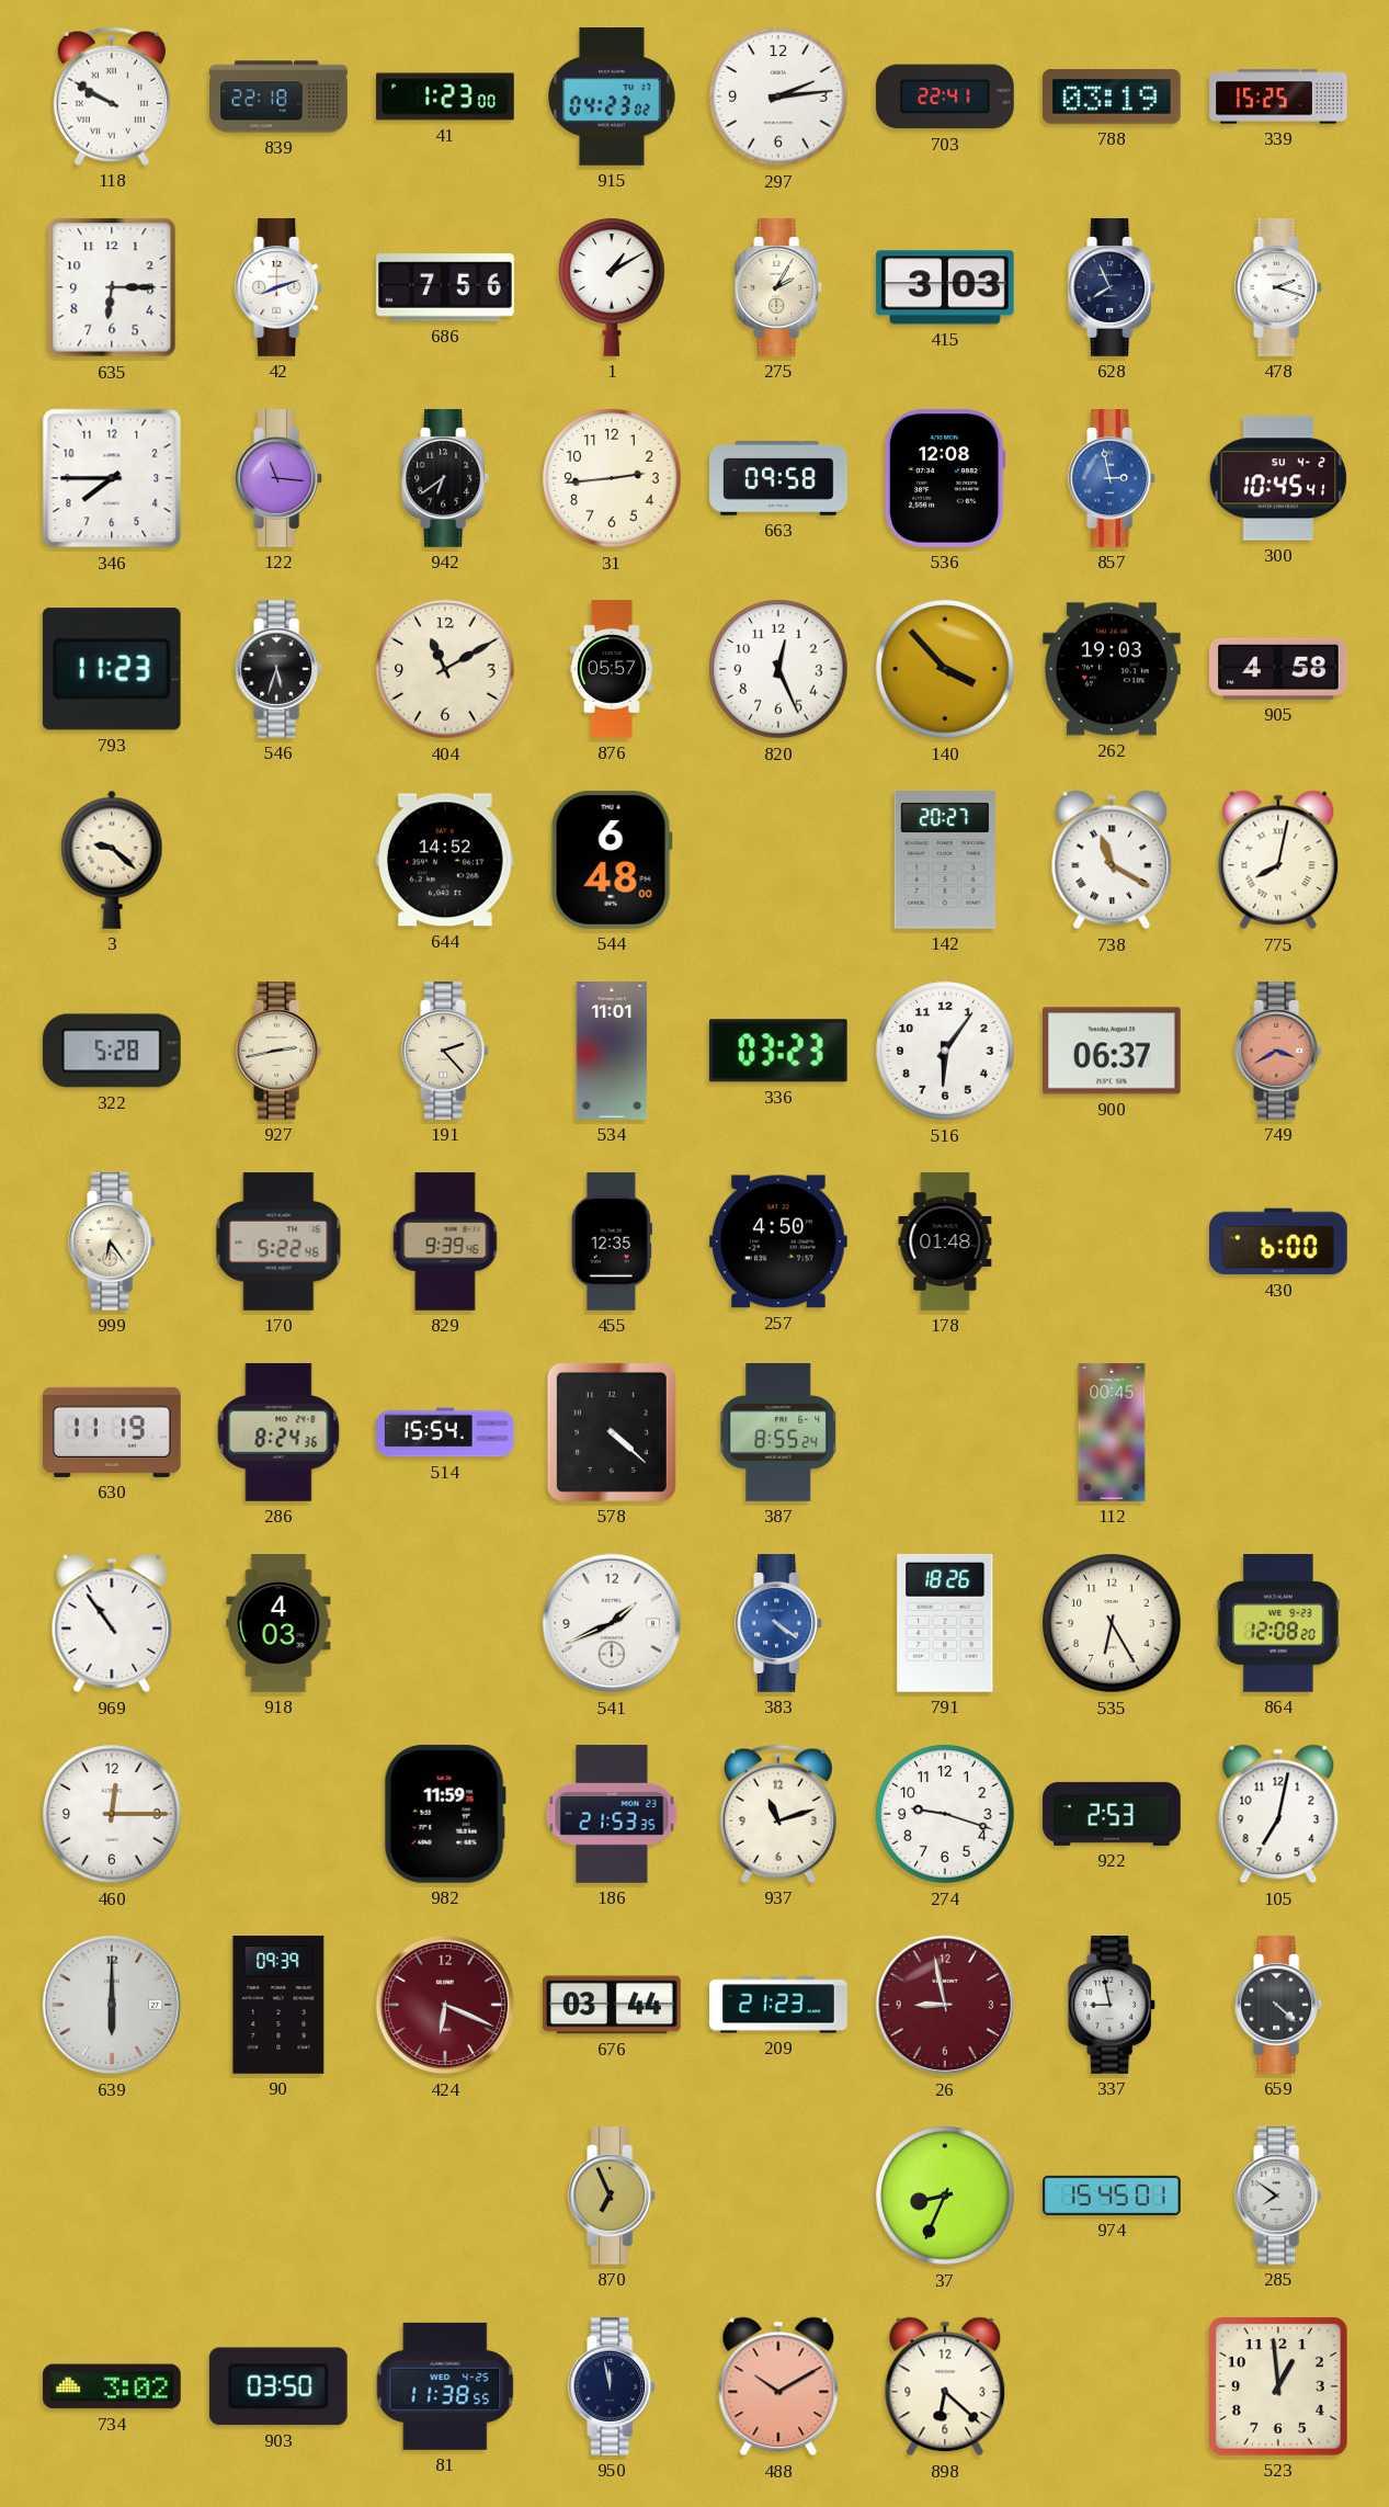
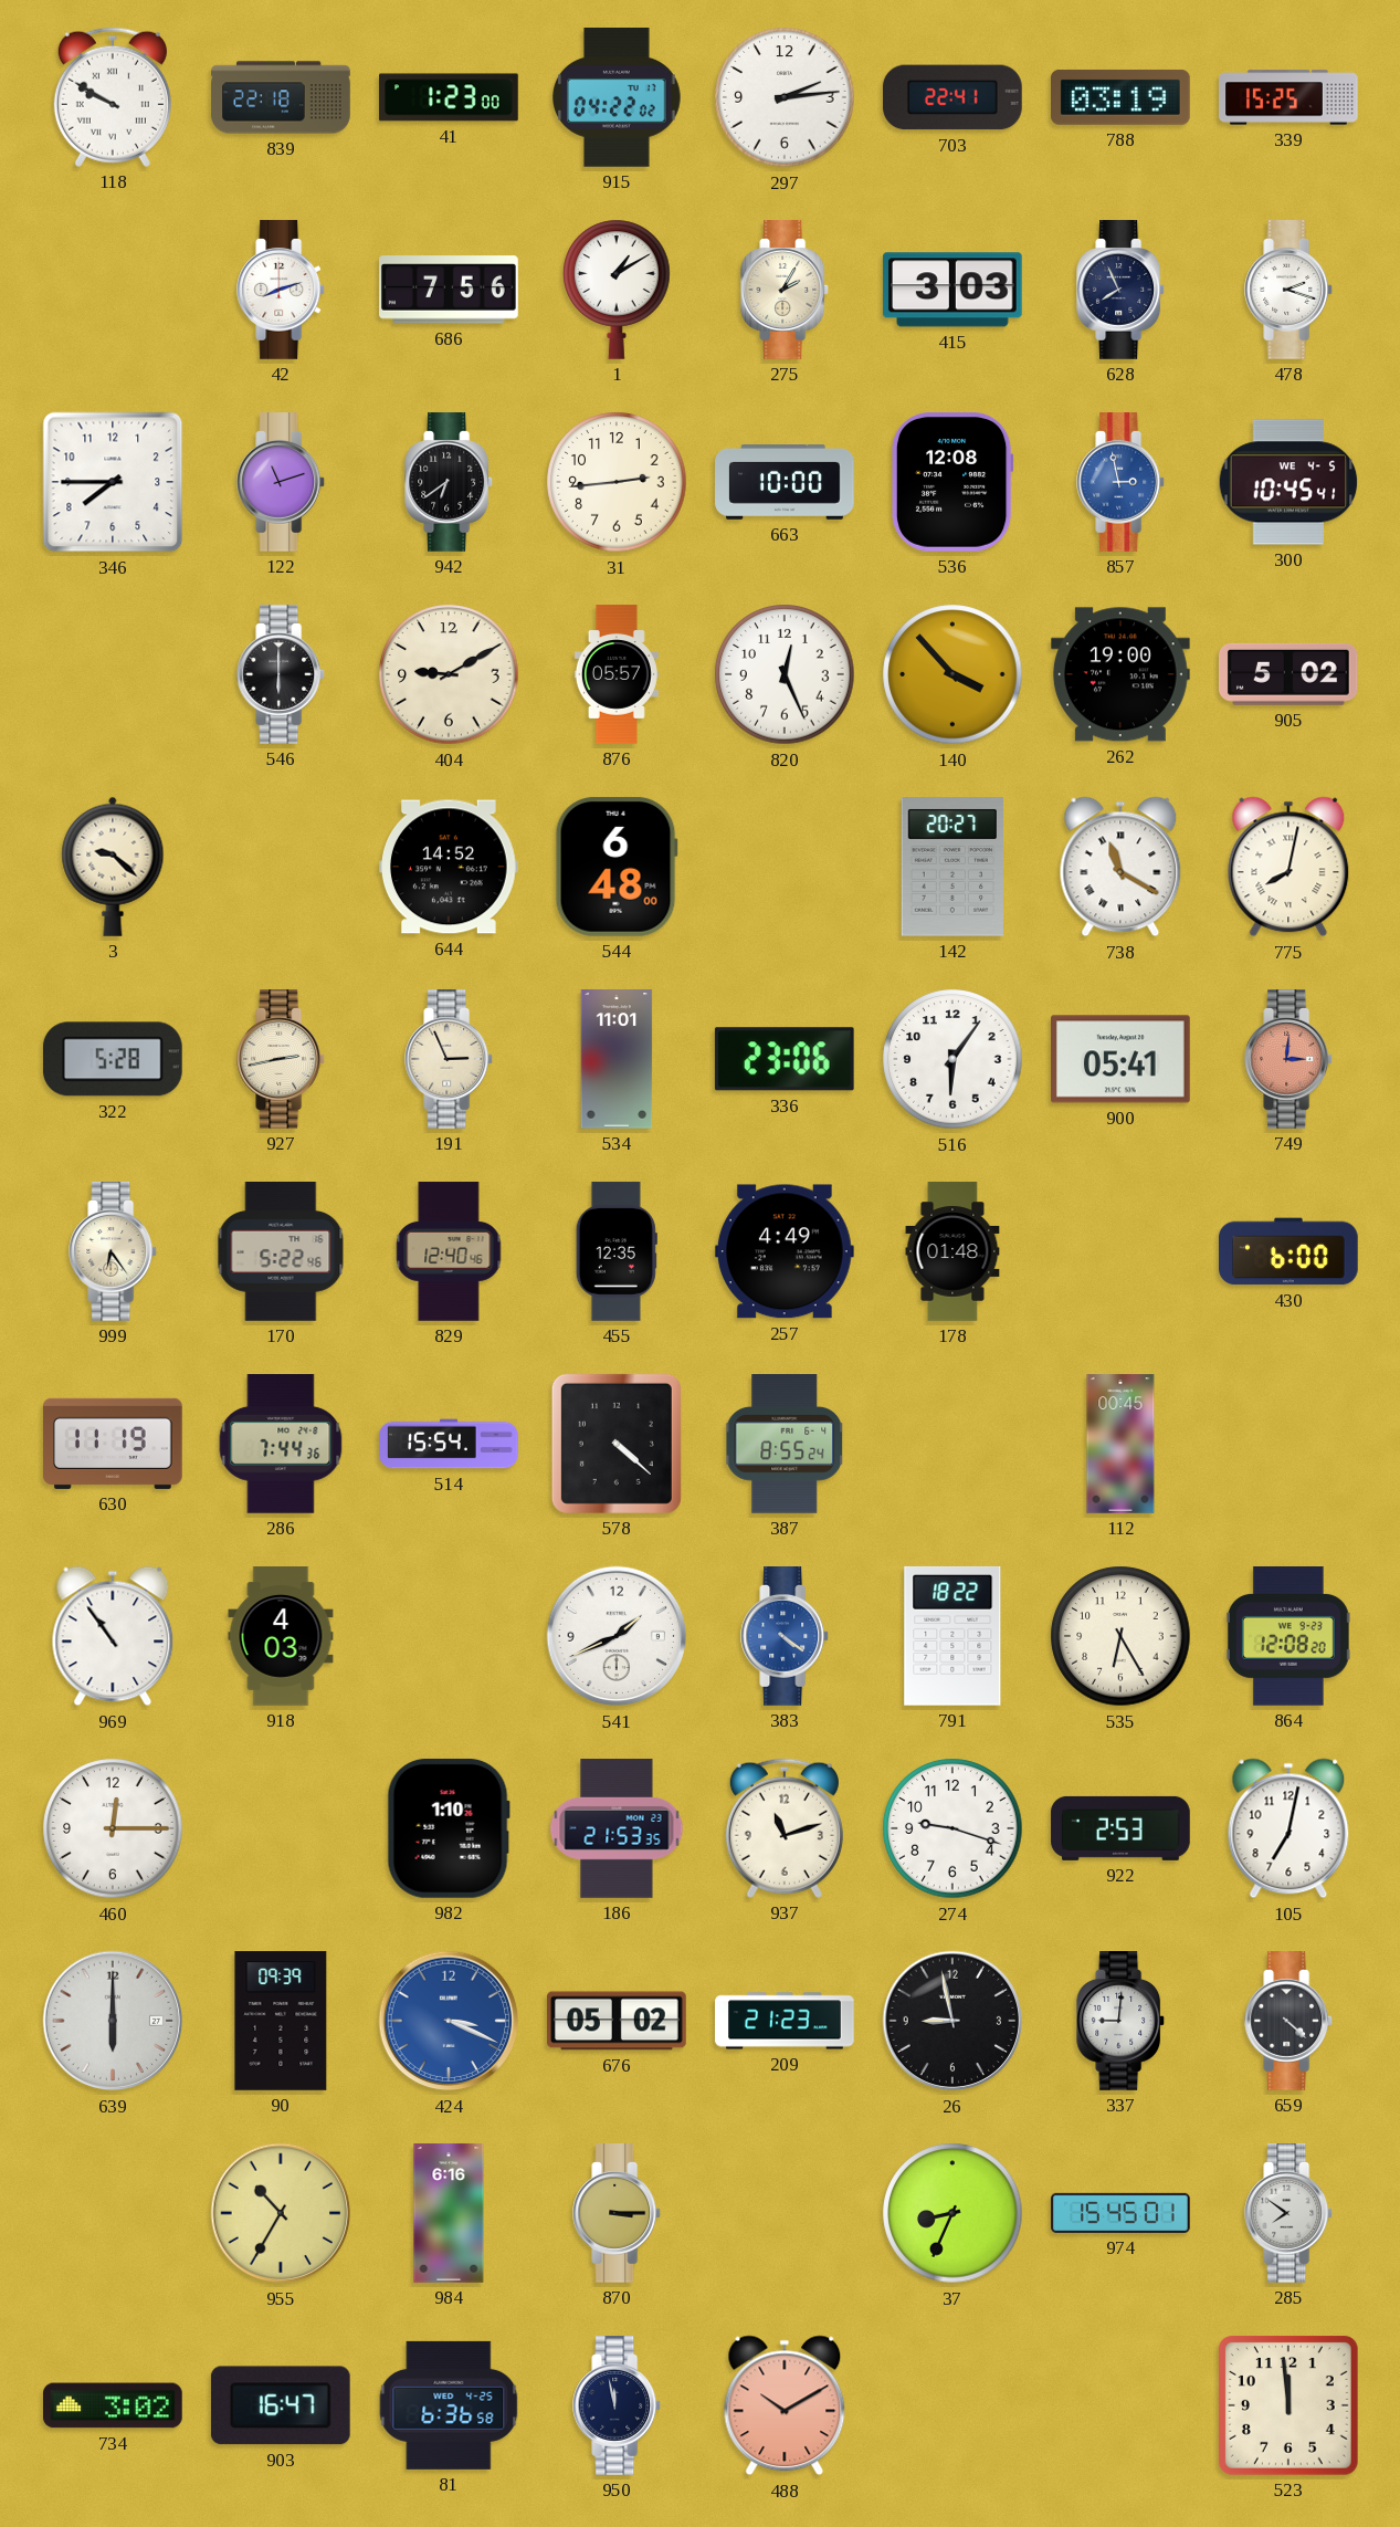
915: 04:23 -> 04:22
635: 6:15 -> none
122: 11:16 -> 11:12
663: 09:58 -> 10:00
300 date: SU 4-2 -> WE 4-5
793: 11:23 -> none
546: 5:33 -> 6:00
404: 11:10 -> 9:10
262: 19:03 -> 19:00
905: 4:58 -> 5:02
191: 2:23 -> 2:56
336: 03:23 -> 23:06
900: 06:37 -> 05:41
749: 3:40 -> 3:01
829: 9:39 -> 12:40
257: 4:50 -> 4:49
286: 8:24 -> 7:44
791: 18:26 -> 18:22
982: 11:59 -> 1:10
424: 6:19 -> 3:19
424 dial: burgundy -> blue
676: 03:44 -> 05:02
26 dial: burgundy -> black
337: 8:58 -> 9:01
955: none -> 10:35
984: none -> 6:16
870: 6:56 -> 3:15
903: 03:50 -> 16:47
81: 11:38 -> 6:36
898: 6:22 -> none
523: 12:59 -> 11:59
